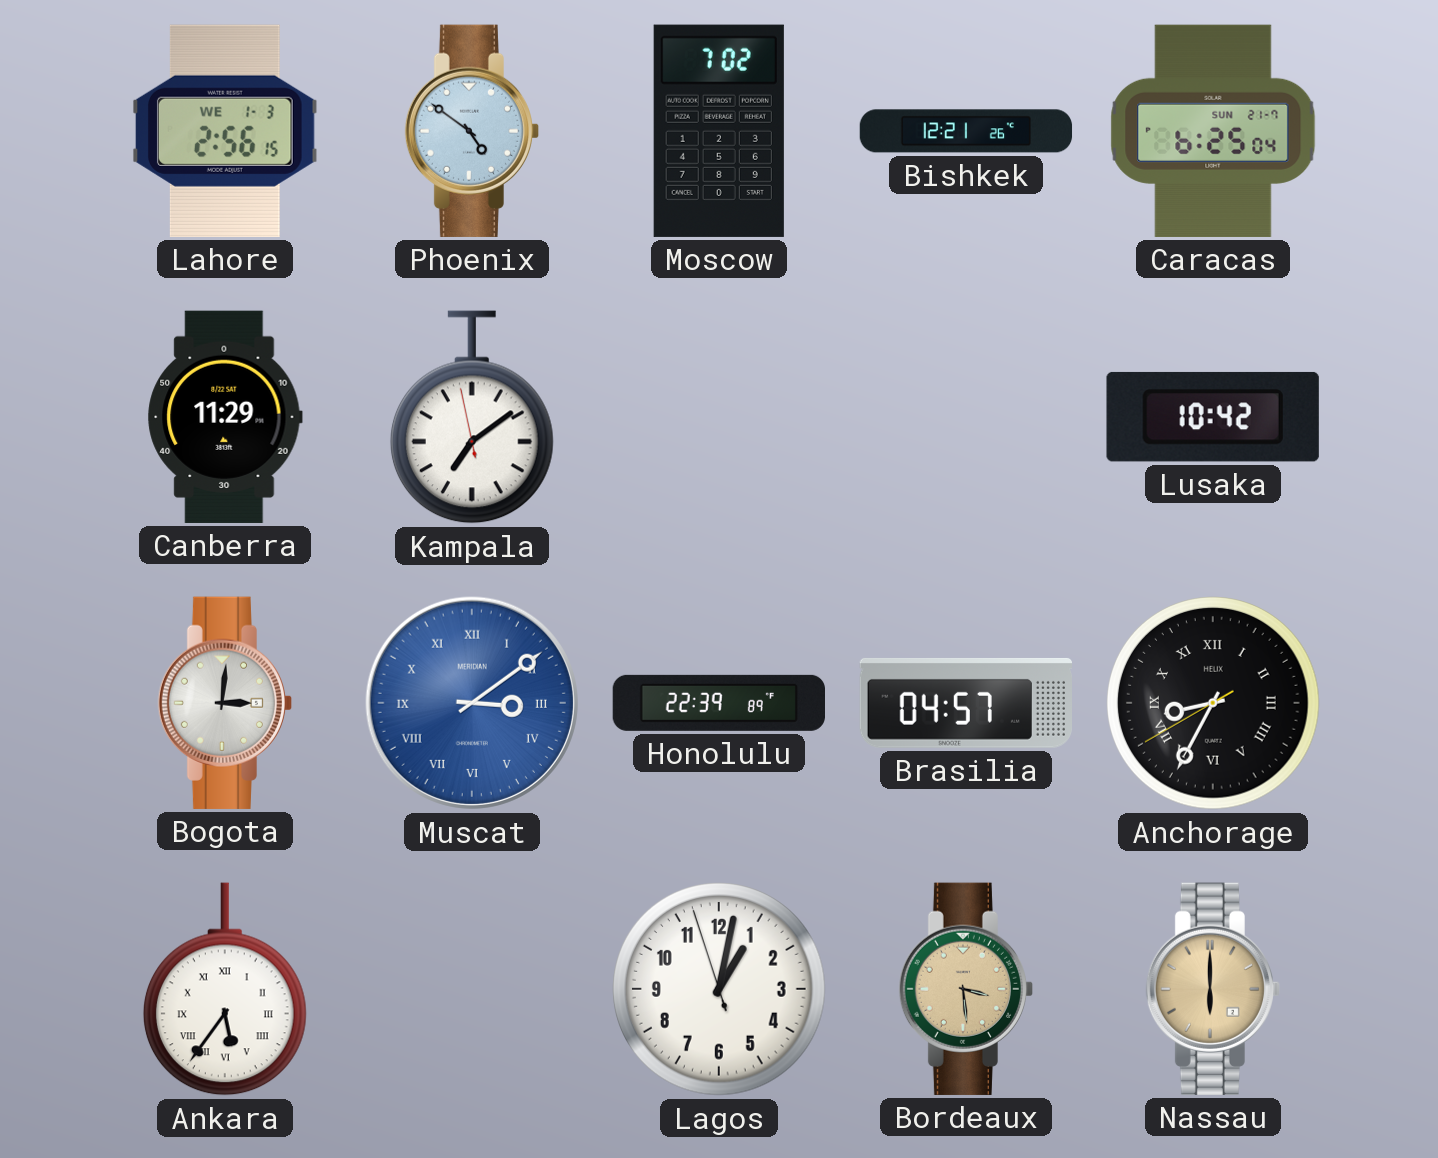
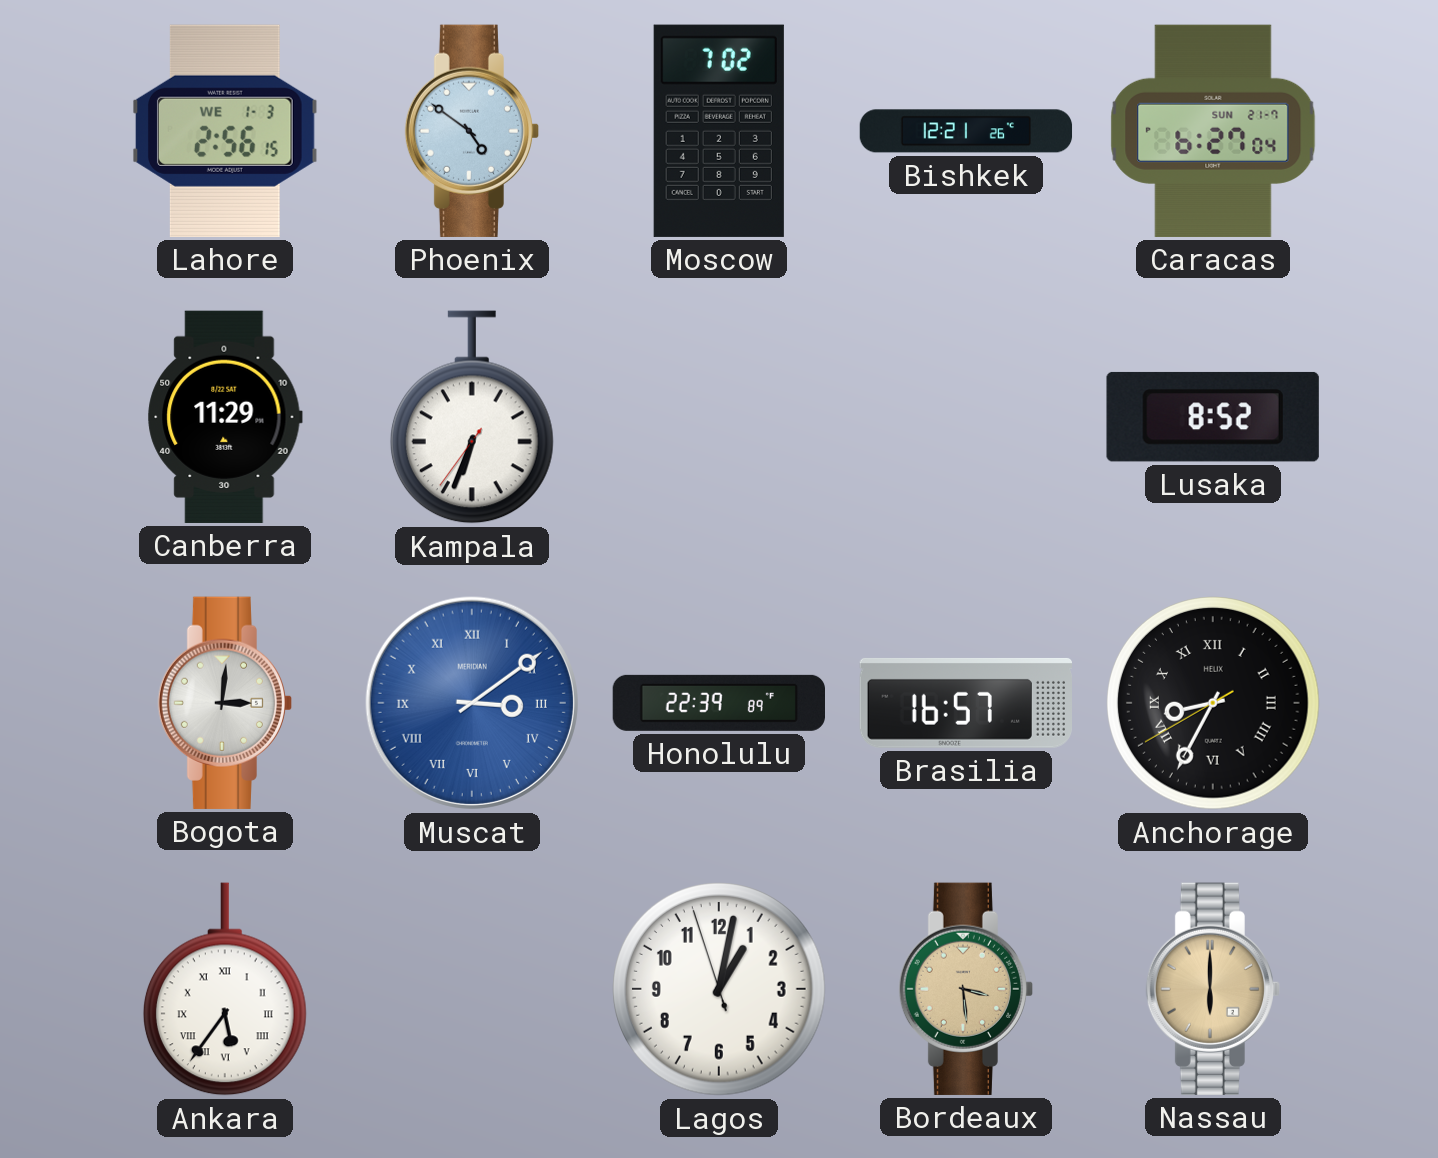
Caracas: 6:25 -> 6:27
Kampala: 7:08 -> 6:33
Lusaka: 10:42 -> 8:52
Brasilia: 04:57 -> 16:57
